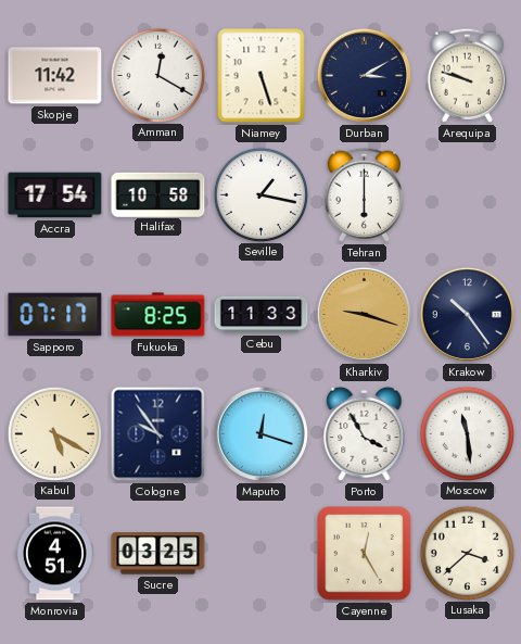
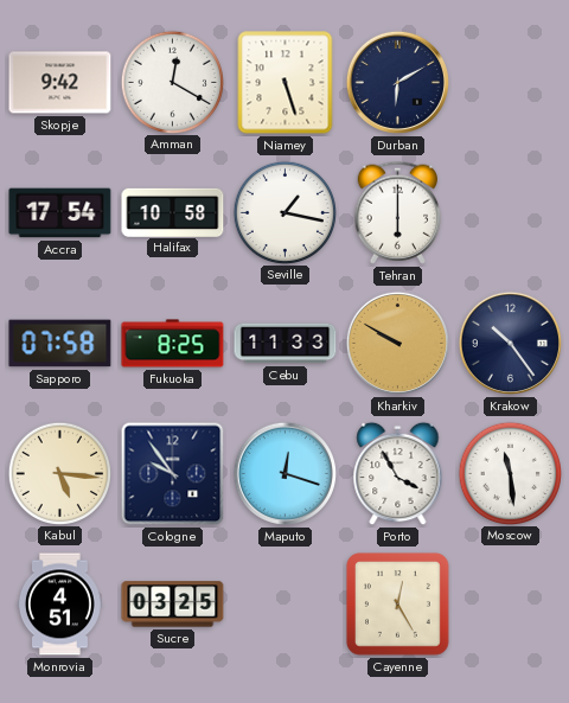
Skopje: 11:42 -> 9:42
Durban: 3:10 -> 6:10
Arequipa: 9:48 -> none
Sapporo: 07:17 -> 07:58
Kharkiv: 9:18 -> 9:50
Kabul: 5:20 -> 5:16
Lusaka: 3:38 -> none
